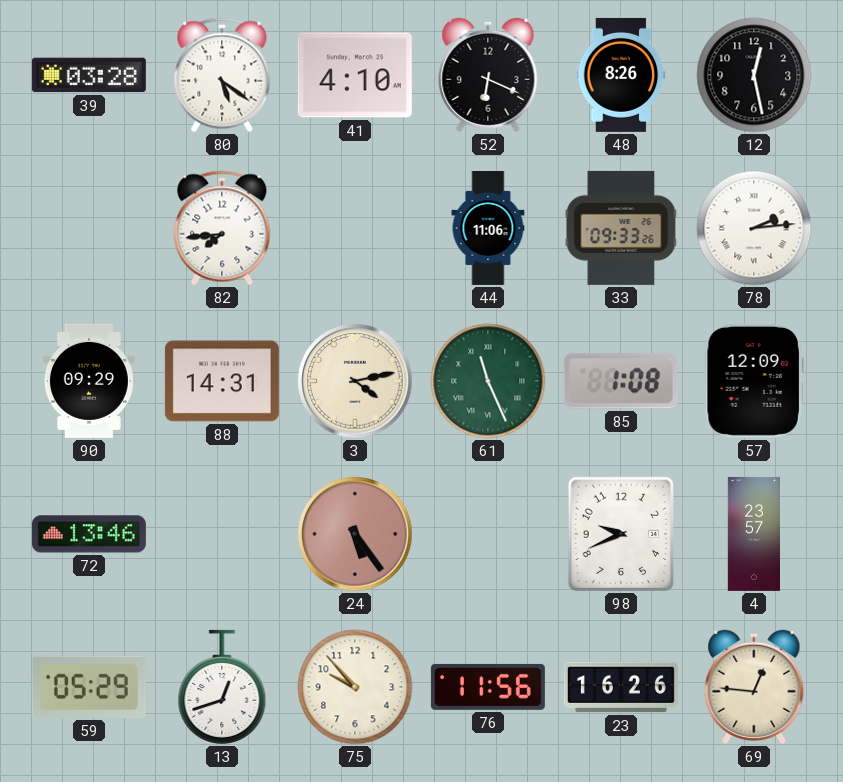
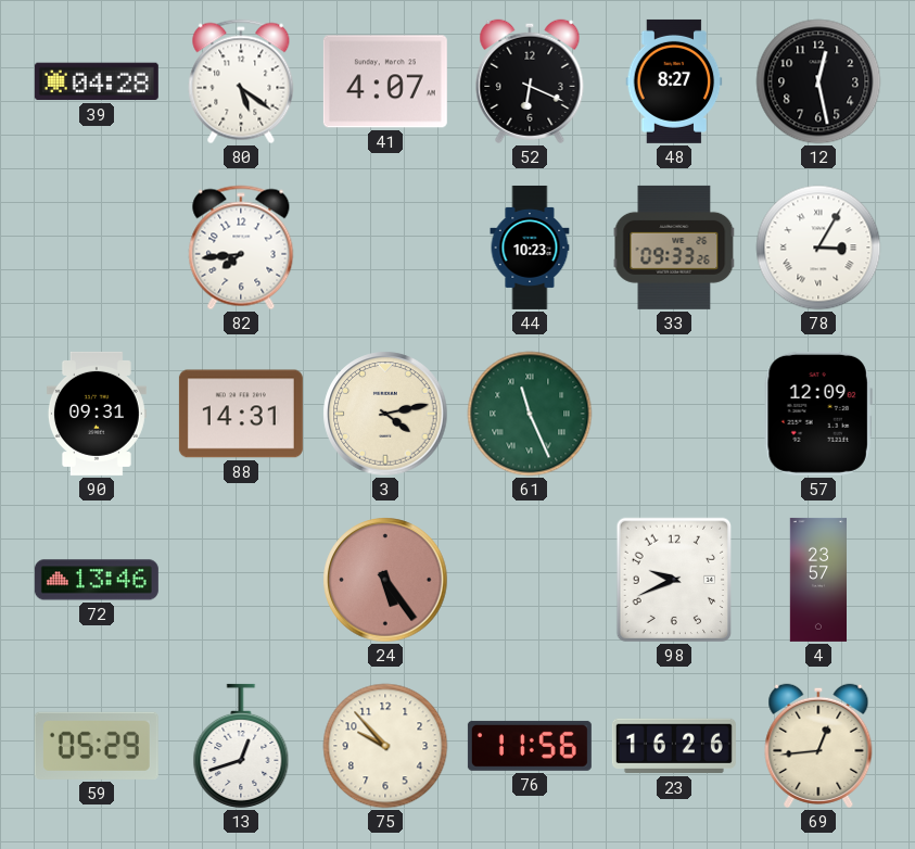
39: 03:28 -> 04:28
41: 4:10 -> 4:07
48: 8:26 -> 8:27
44: 11:06 -> 10:23
78: 2:14 -> 3:05
90: 09:29 -> 09:31
85: 1:08 -> none
69: 12:46 -> 12:44
